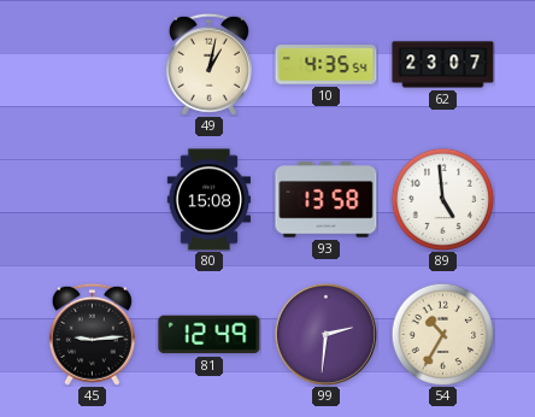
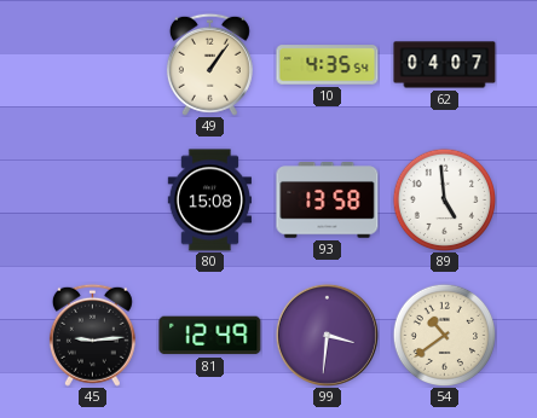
49: 1:02 -> 1:06
62: 23:07 -> 04:07
99: 2:31 -> 3:31
54: 10:35 -> 10:39
